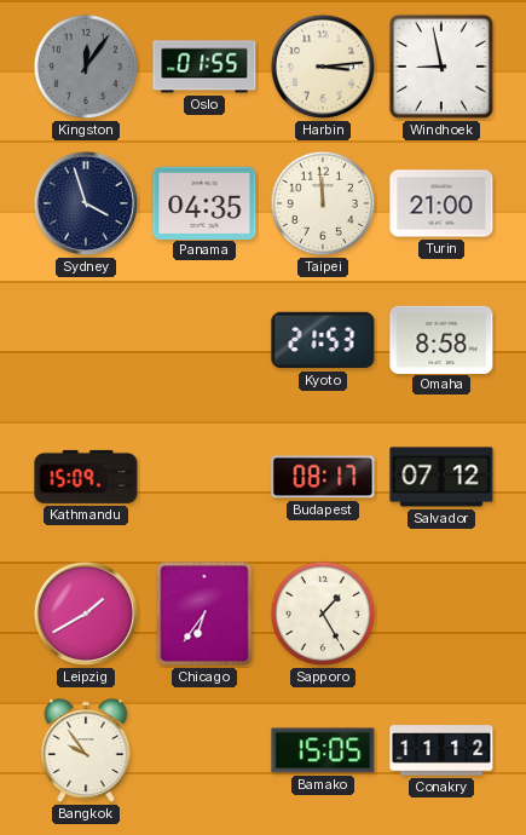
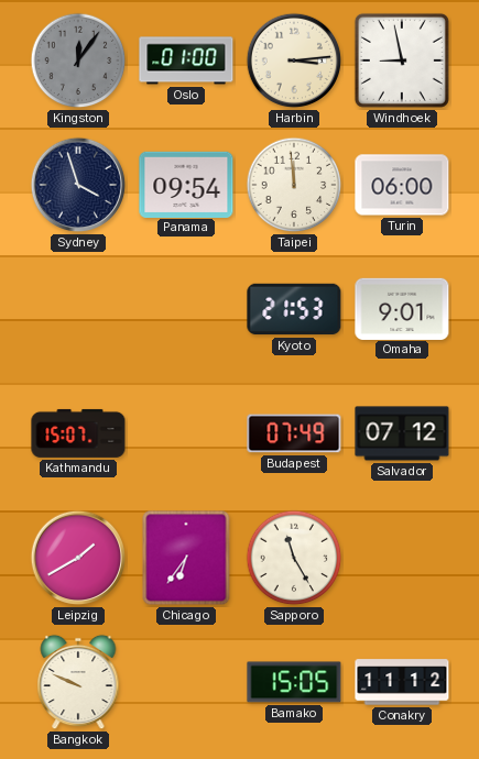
Oslo: 01:55 -> 01:00
Panama: 04:35 -> 09:54
Turin: 21:00 -> 06:00
Omaha: 8:58 -> 9:01
Kathmandu: 15:09 -> 15:07
Budapest: 08:17 -> 07:49
Sapporo: 1:25 -> 11:25
Bangkok: 9:54 -> 9:49
